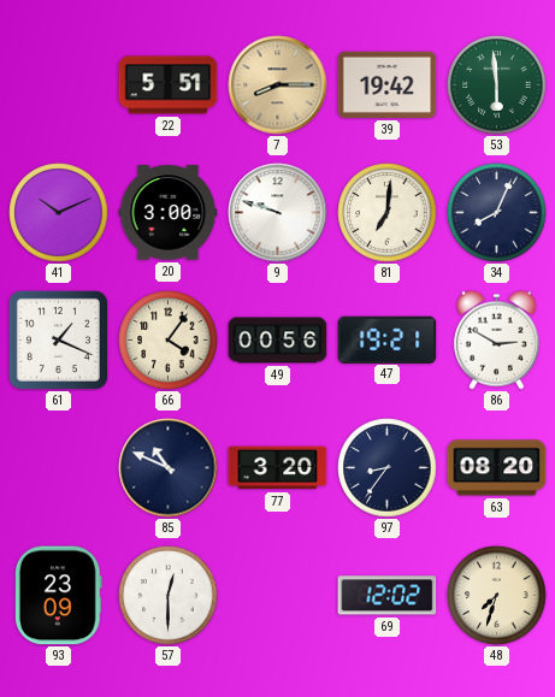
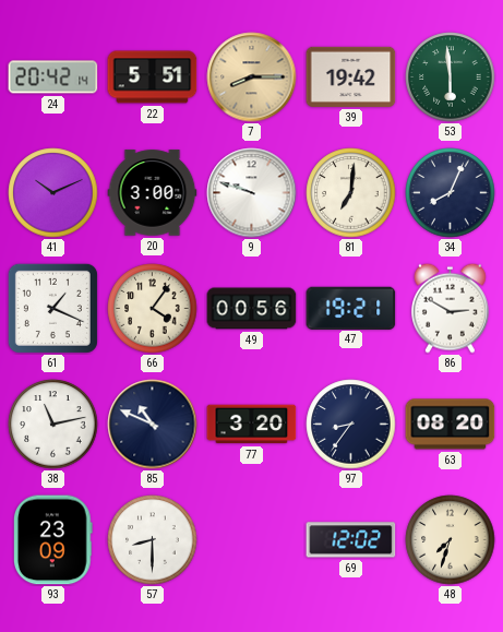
24: none -> 20:42
38: none -> 11:13
57: 12:30 -> 8:30
